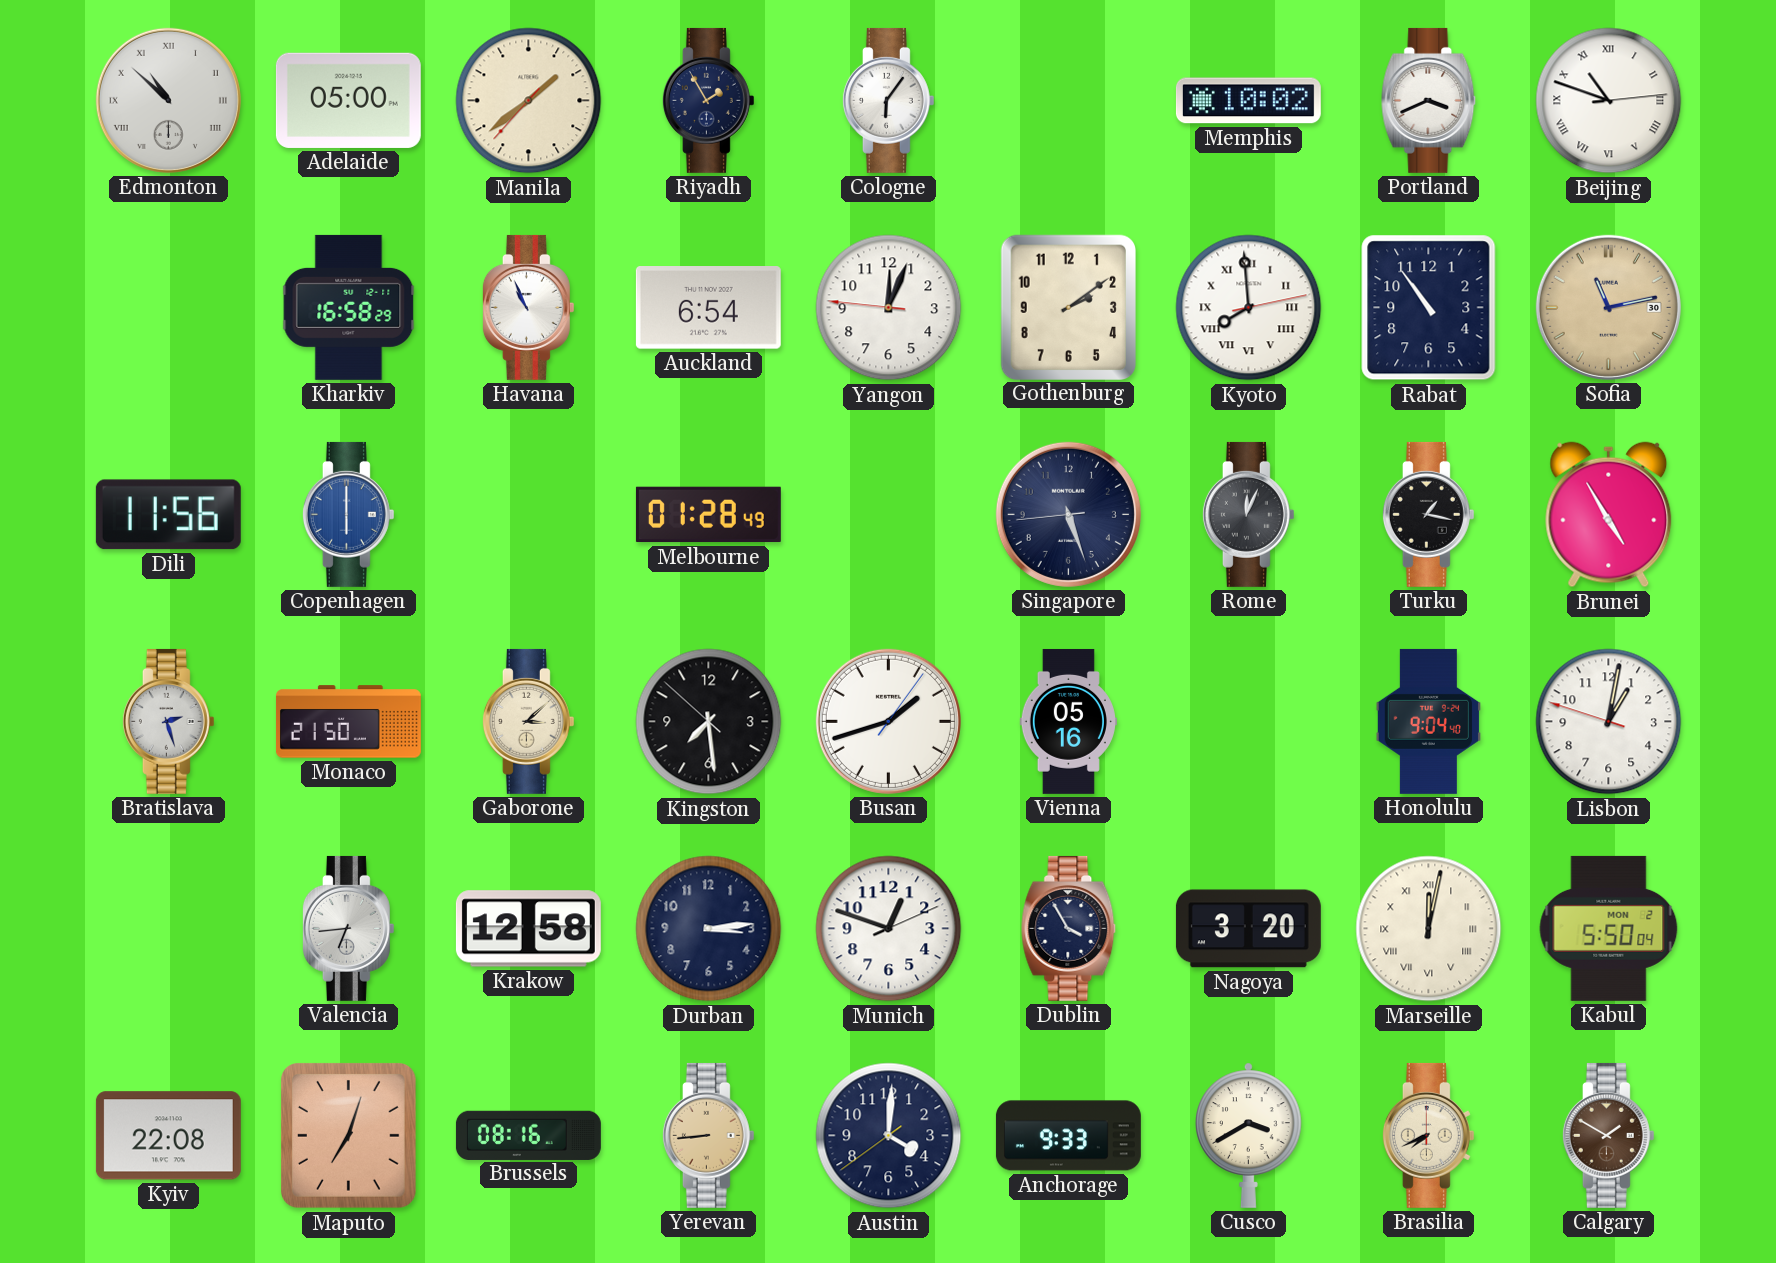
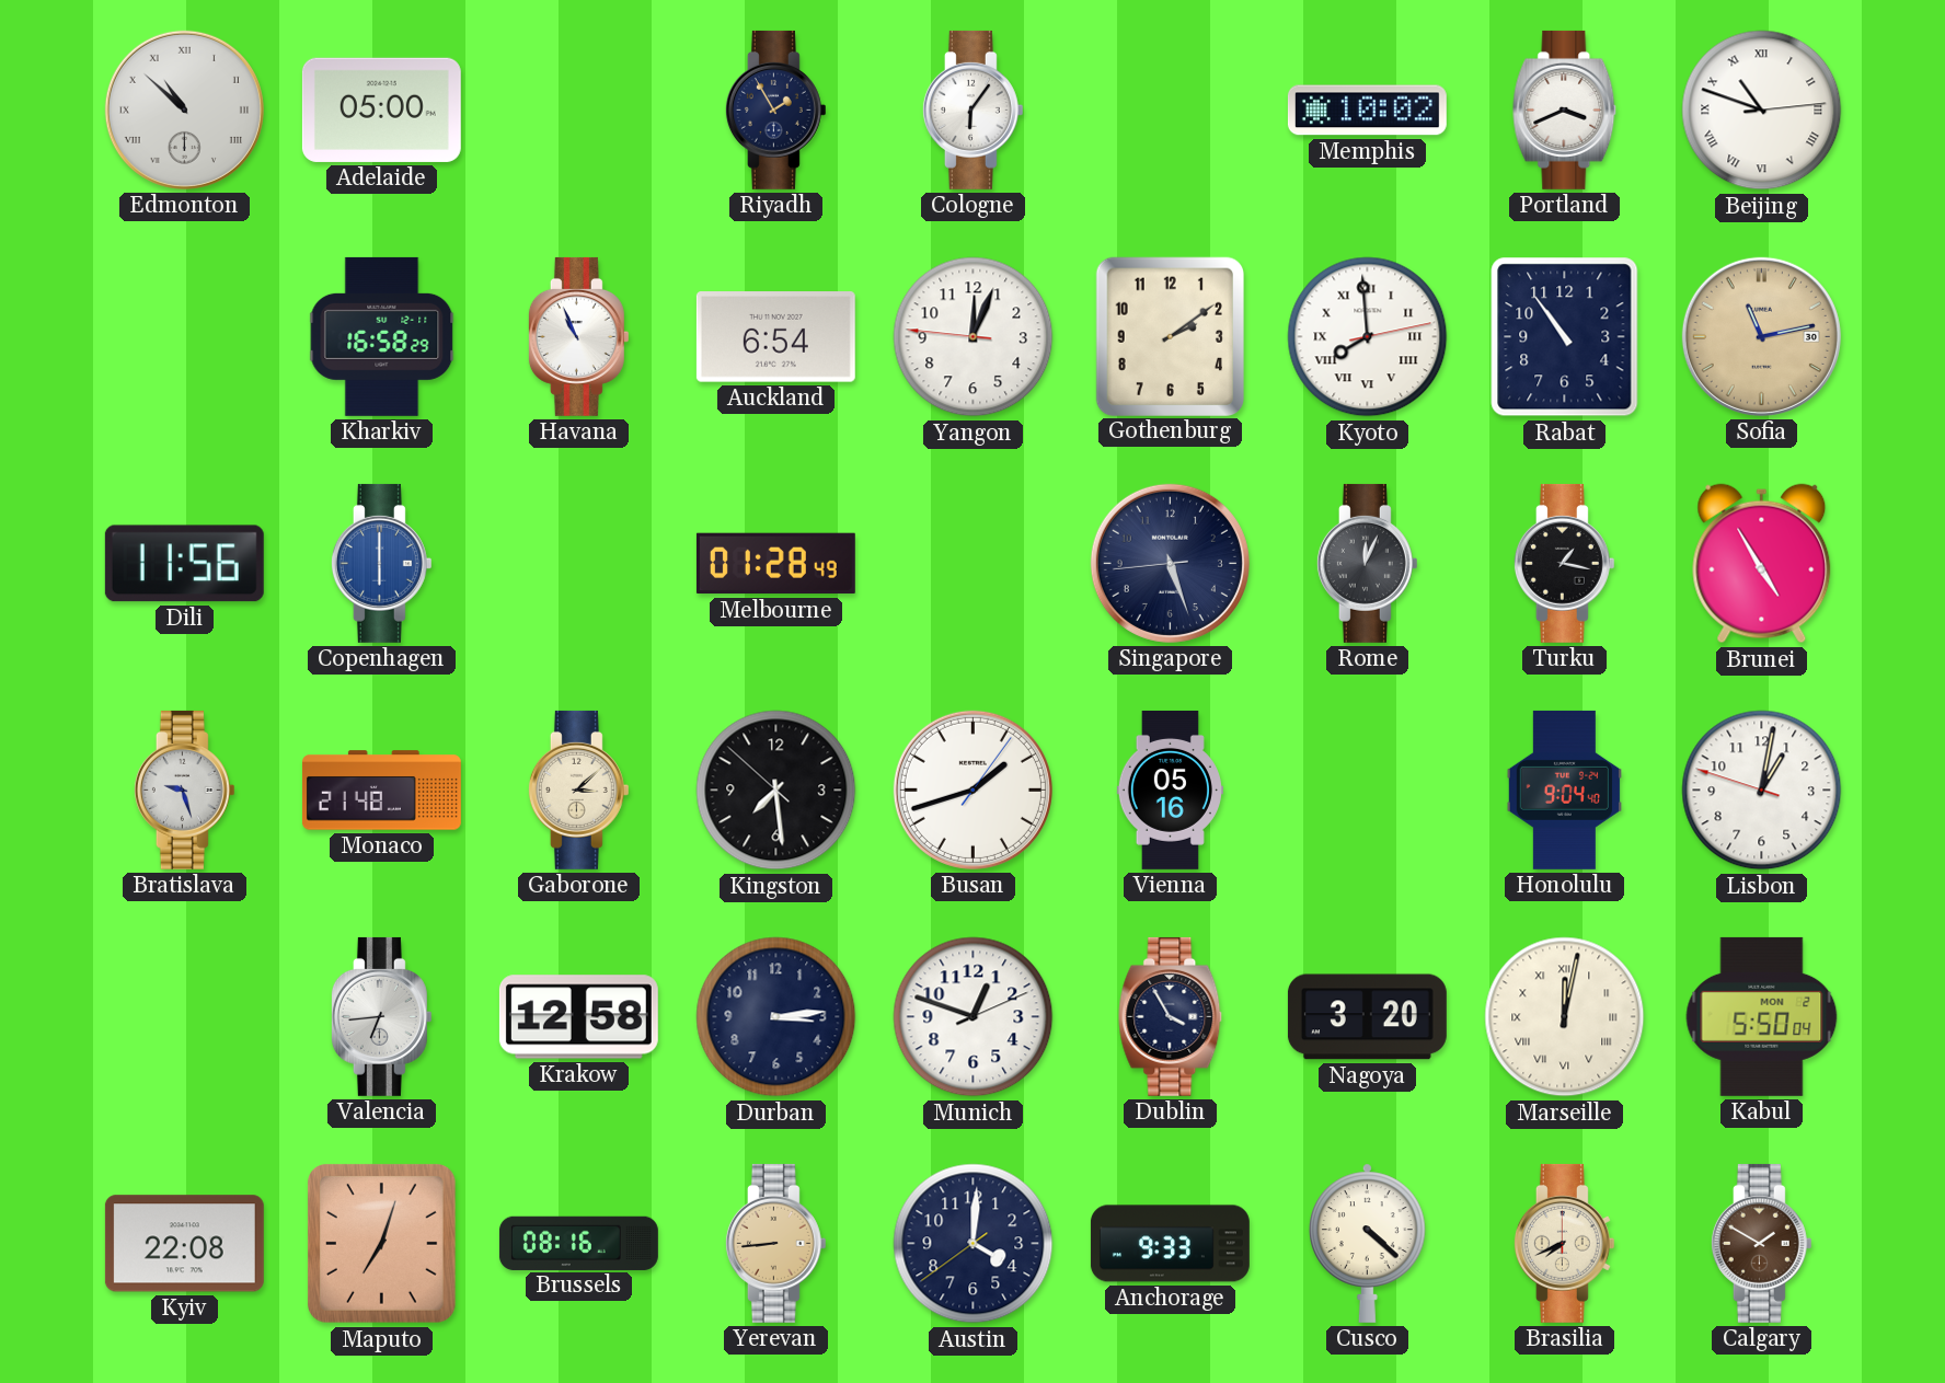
Manila: 1:38 -> none
Bratislava: 2:27 -> 9:27
Monaco: 21:50 -> 21:48
Cusco: 3:40 -> 4:22
